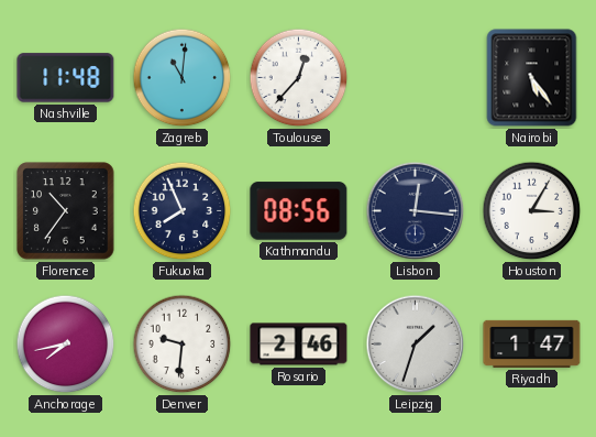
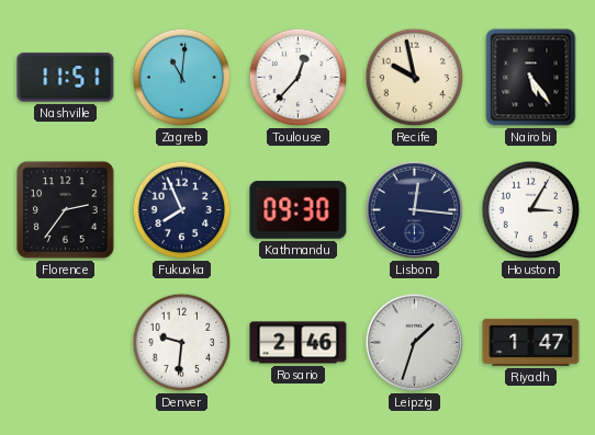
Nashville: 11:48 -> 11:51
Recife: none -> 9:58
Florence: 10:36 -> 2:36
Kathmandu: 08:56 -> 09:30
Anchorage: 7:43 -> none
